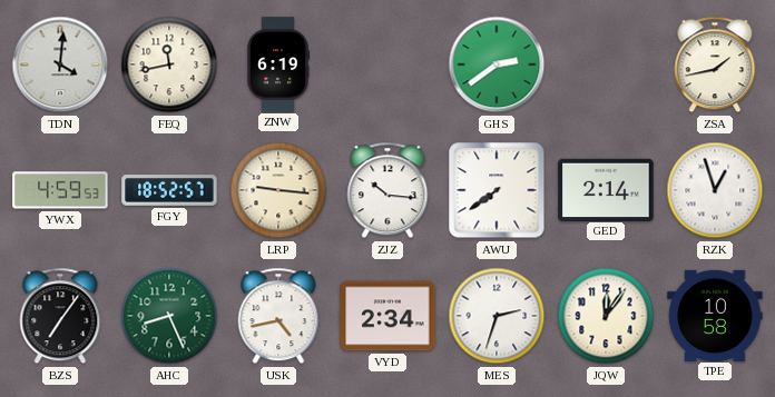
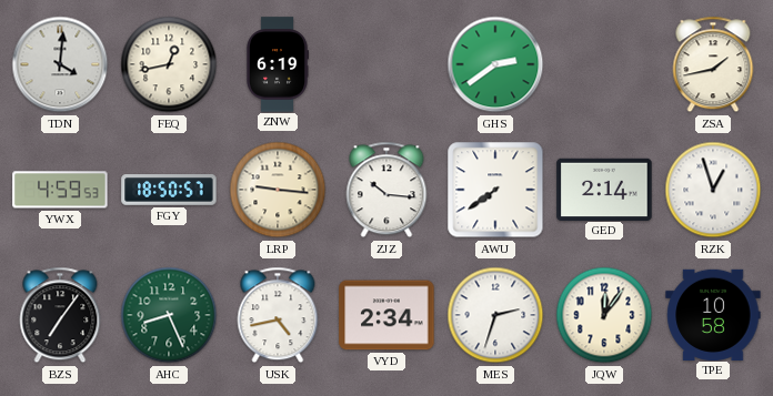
FEQ: 11:43 -> 12:43
FGY: 18:52 -> 18:50
